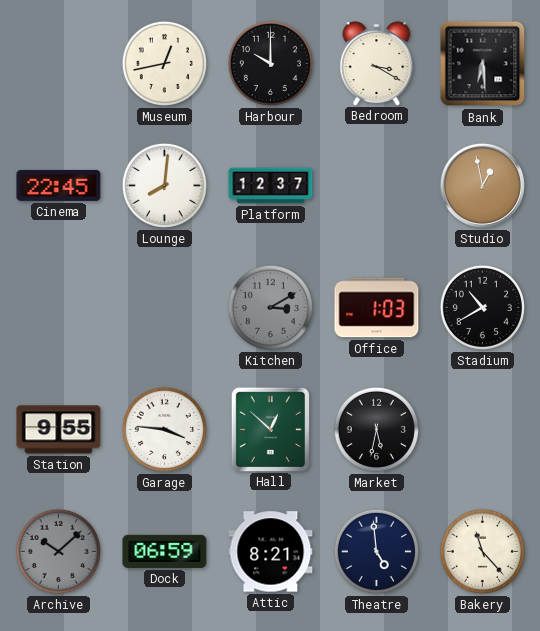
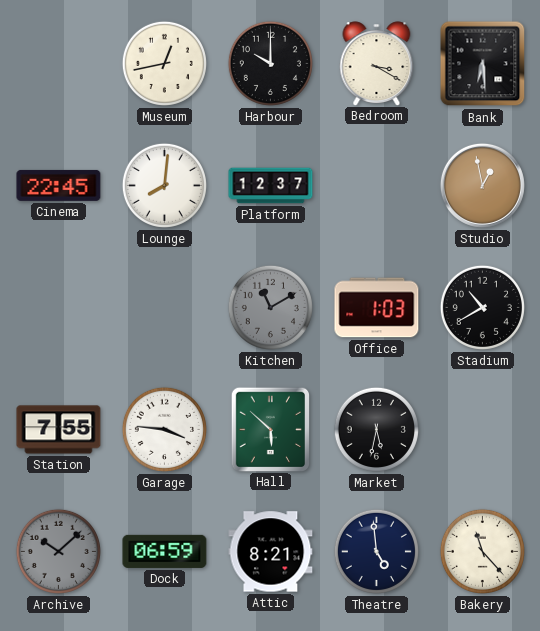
Kitchen: 3:10 -> 11:10
Station: 9:55 -> 7:55
Hall: 12:52 -> 5:52
